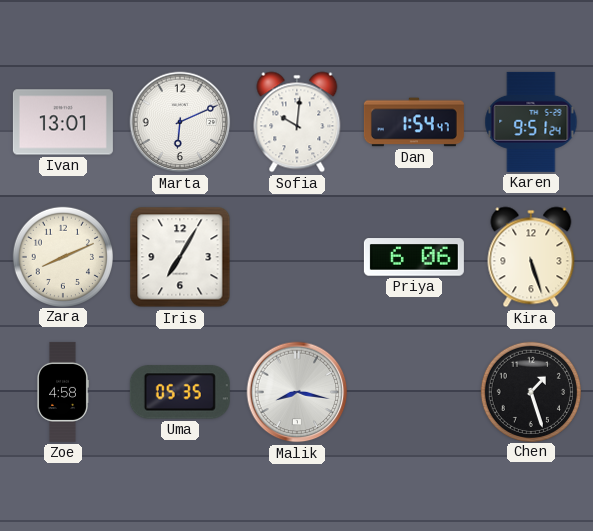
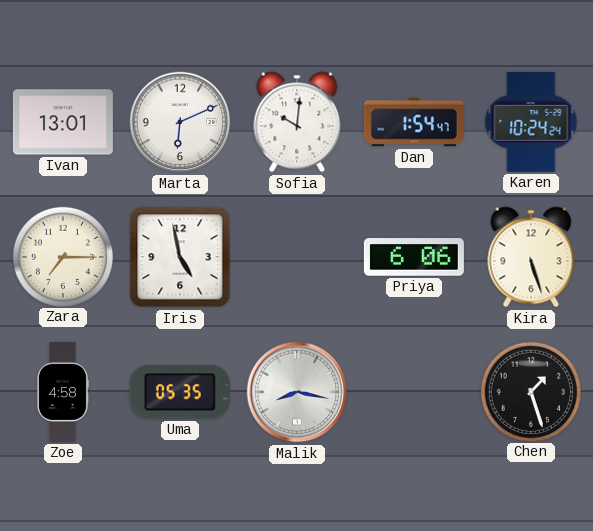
Karen: 9:51 -> 10:24
Zara: 8:11 -> 7:15
Iris: 7:05 -> 4:58
